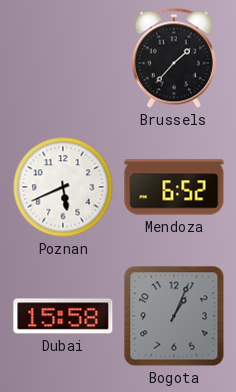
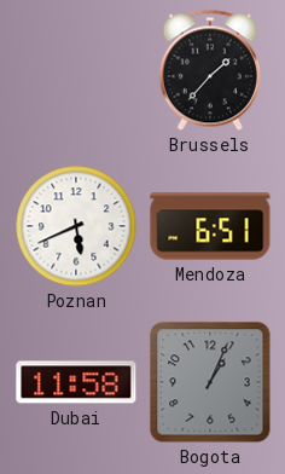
Mendoza: 6:52 -> 6:51
Dubai: 15:58 -> 11:58
